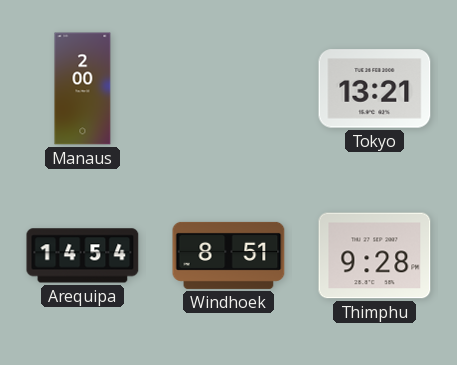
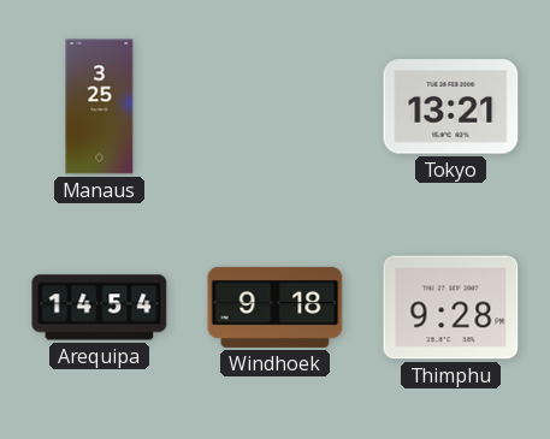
Manaus: 2:00 -> 3:25
Windhoek: 8:51 -> 9:18
